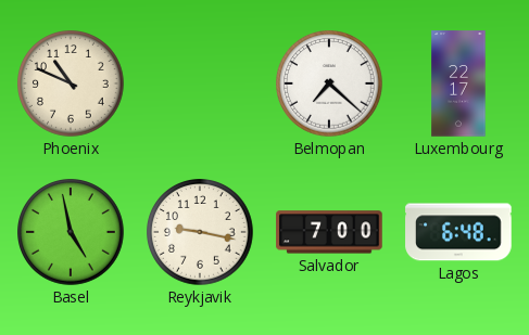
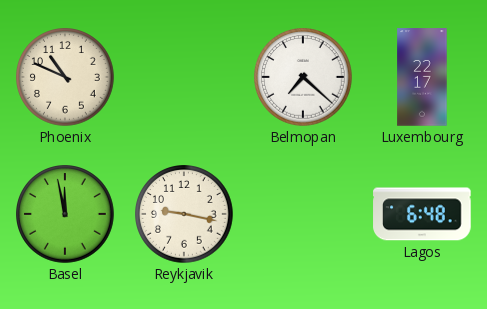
Basel: 4:58 -> 11:58
Salvador: 7:00 -> none
